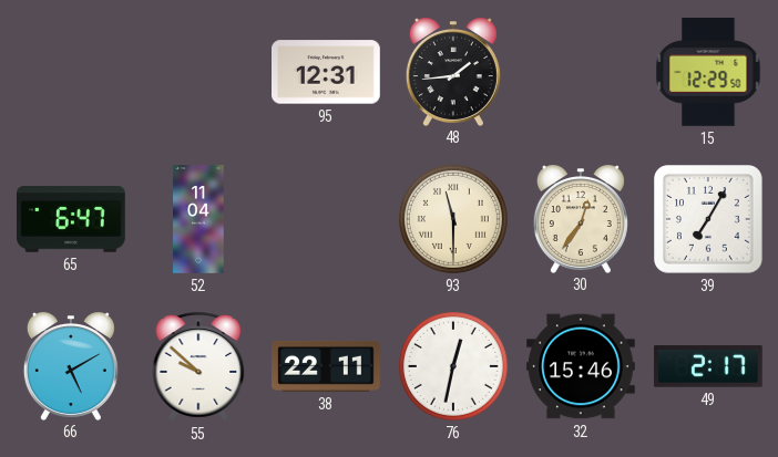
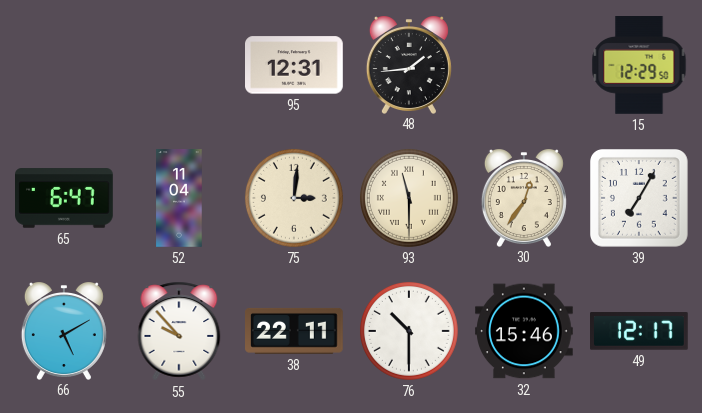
75: none -> 3:01
55: 9:52 -> 9:53
76: 12:32 -> 10:30
49: 2:17 -> 12:17
